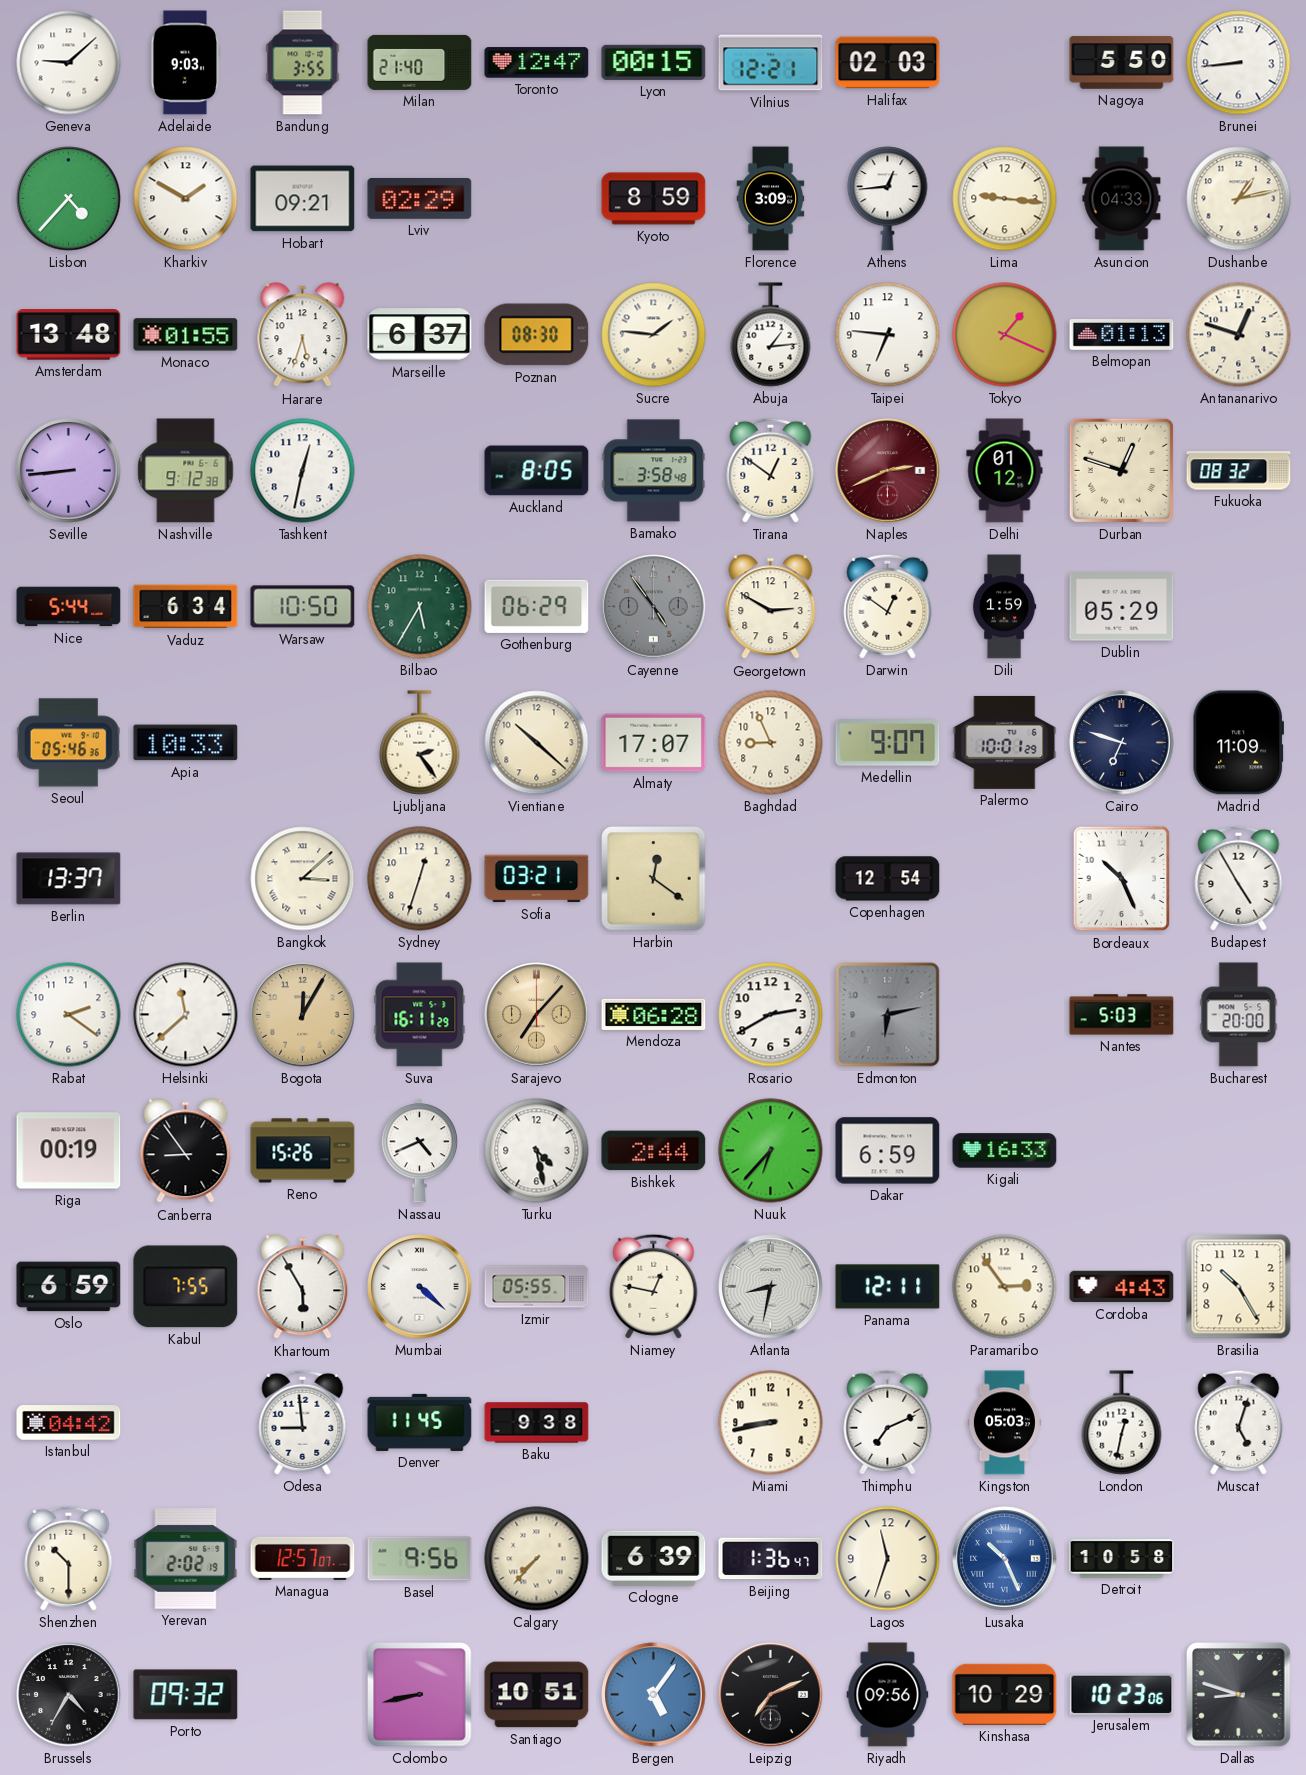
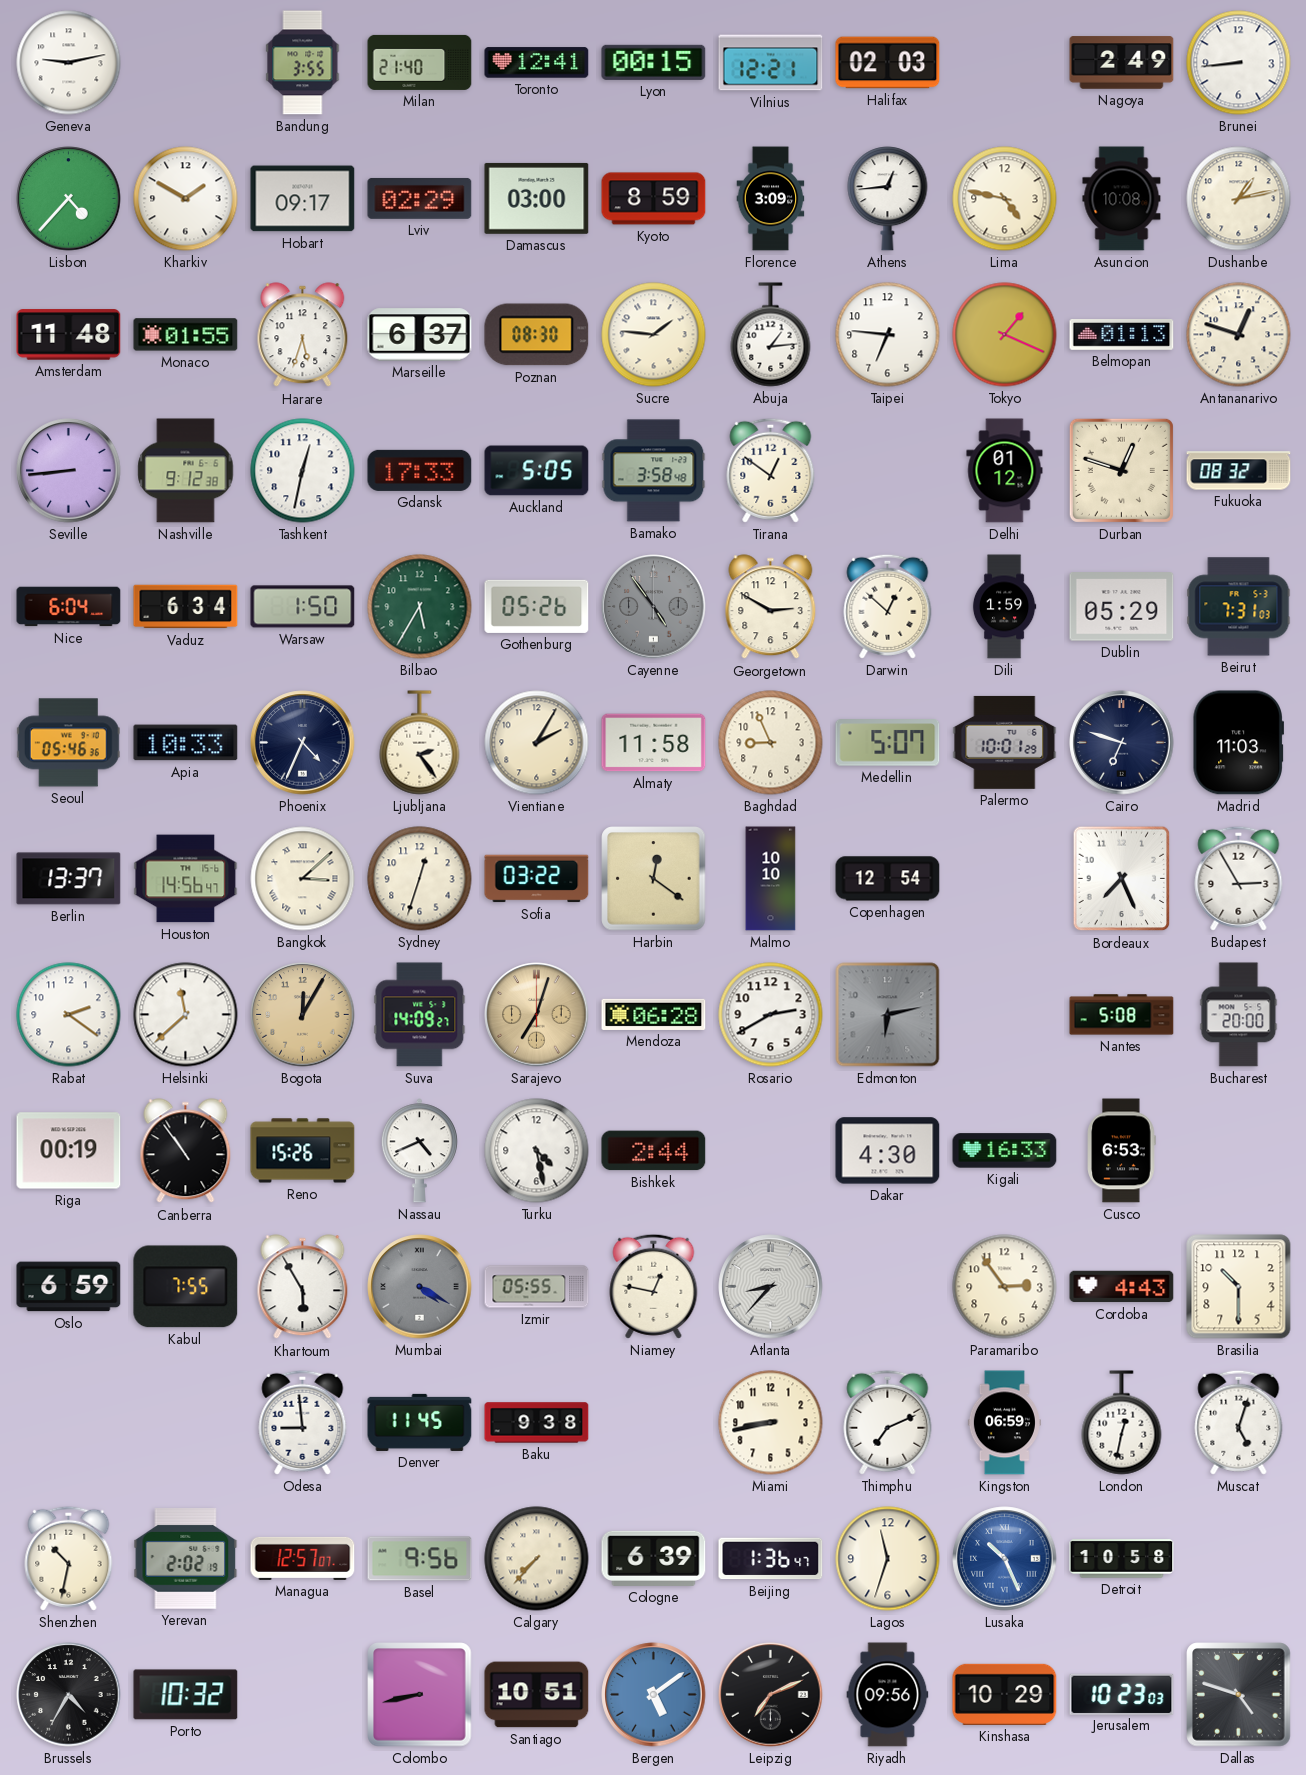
Geneva: 9:08 -> 9:13
Adelaide: 9:03 -> none
Toronto: 12:47 -> 12:41
Nagoya: 5:50 -> 2:49
Hobart: 09:21 -> 09:17
Damascus: none -> 03:00
Lima: 9:16 -> 4:47
Asuncion: 04:33 -> 10:08
Amsterdam: 13:48 -> 11:48
Gdansk: none -> 17:33
Auckland: 8:05 -> 5:05
Naples: 2:41 -> none
Nice: 5:44 -> 6:04
Warsaw: 10:50 -> 1:50
Gothenburg: 06:29 -> 05:26
Darwin: 12:51 -> 12:52
Beirut: none -> 7:31
Phoenix: none -> 4:34
Vientiane: 10:22 -> 2:05
Almaty: 17:07 -> 11:58
Medellin: 9:07 -> 5:07
Madrid: 11:09 -> 11:03
Houston: none -> 14:56
Sofia: 03:21 -> 03:22
Malmo: none -> 10:10
Bordeaux: 10:26 -> 7:26
Budapest: 4:55 -> 2:55
Suva: 16:11 -> 14:09
Sarajevo: 7:07 -> 7:03
Nantes: 5:03 -> 5:08
Canberra: 8:54 -> 10:54
Nuuk: 6:37 -> none
Dakar: 6:59 -> 4:30
Cusco: none -> 6:53
Mumbai: 4:22 -> 4:20
Mumbai dial: white -> grey
Atlanta: 8:32 -> 8:37
Panama: 12:11 -> none
Brasilia: 10:25 -> 10:30
Istanbul: 04:42 -> none
Kingston: 05:03 -> 06:59
Shenzhen: 10:30 -> 10:32
Porto: 09:32 -> 10:32
Bergen: 5:06 -> 5:09
Jerusalem: 10:23:06 -> 10:23:03
Dallas: 8:48 -> 4:48
